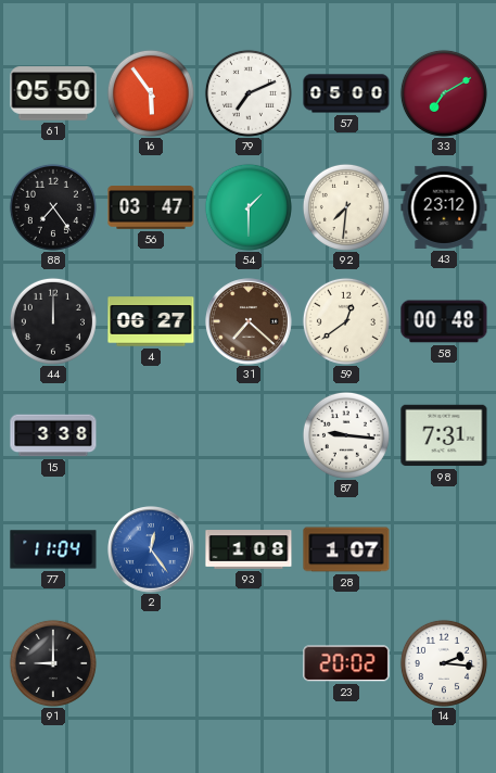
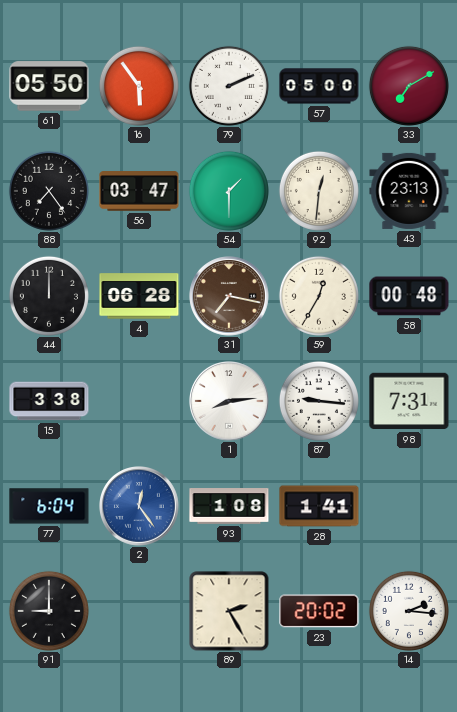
79: 7:11 -> 2:11
92: 7:31 -> 12:31
43: 23:12 -> 23:13
4: 06:27 -> 06:28
31: 7:22 -> 7:17
59: 12:39 -> 12:35
1: none -> 8:14
77: 11:04 -> 6:04
28: 1:07 -> 1:41
89: none -> 2:25
